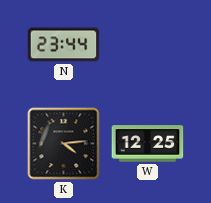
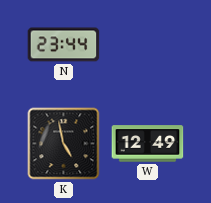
K: 4:14 -> 4:58
W: 12:25 -> 12:49
